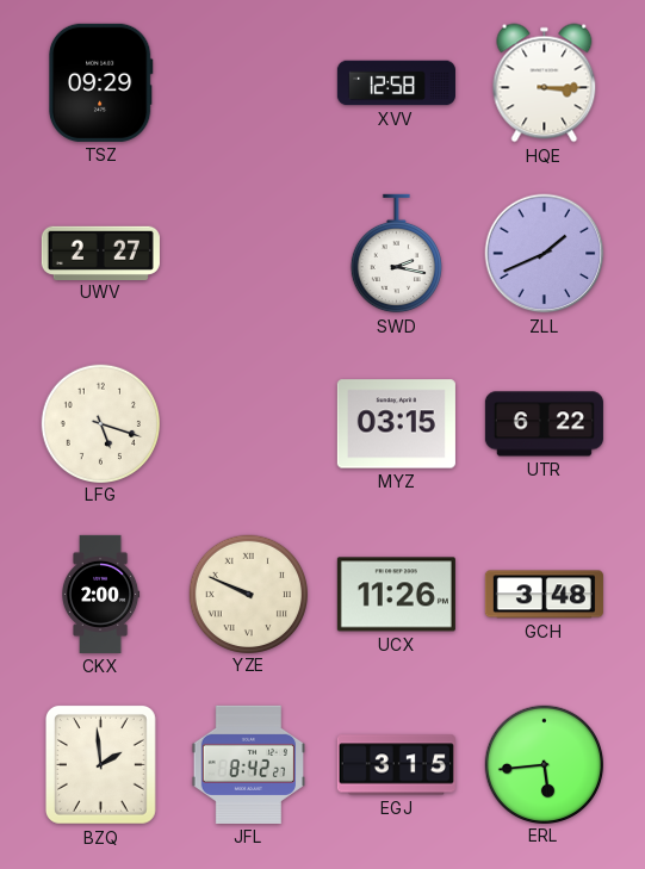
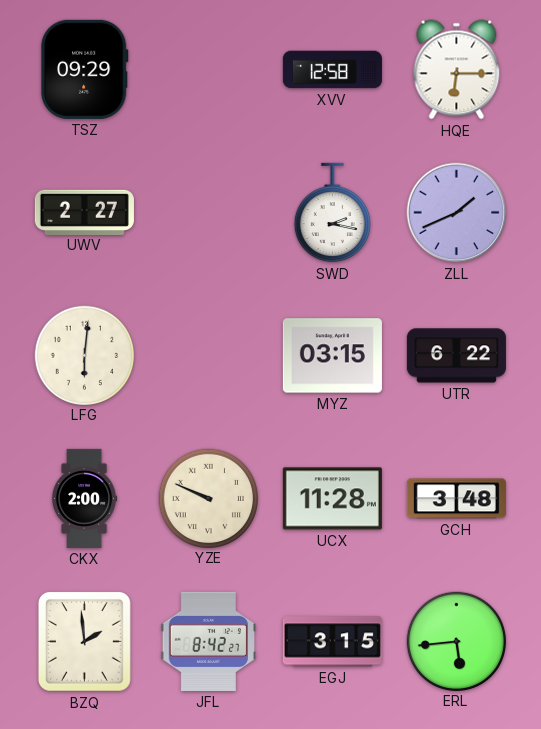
HQE: 3:15 -> 6:15
LFG: 5:18 -> 6:01
UCX: 11:26 -> 11:28
